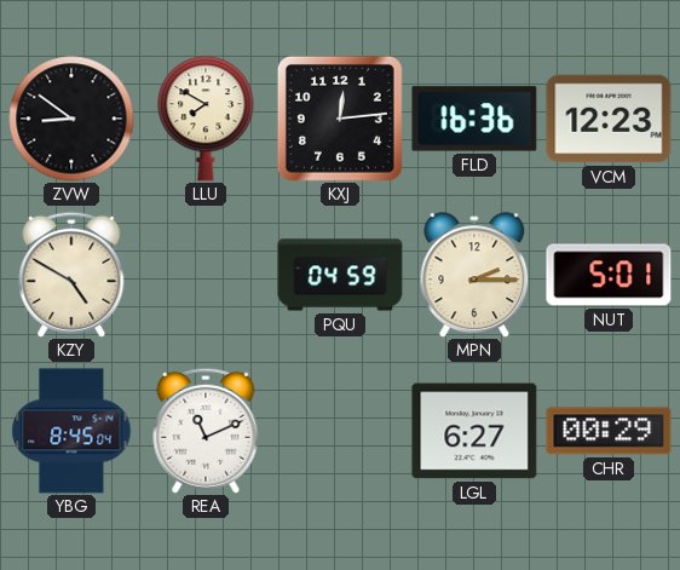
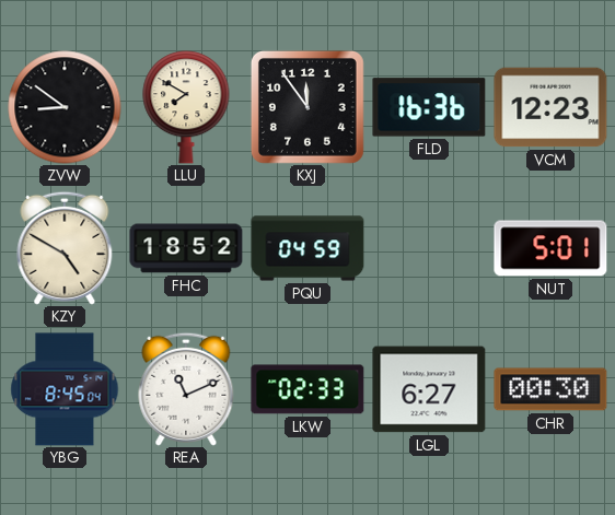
KXJ: 12:14 -> 11:54
FHC: none -> 18:52
MPN: 2:15 -> none
LKW: none -> 02:33
CHR: 00:29 -> 00:30
